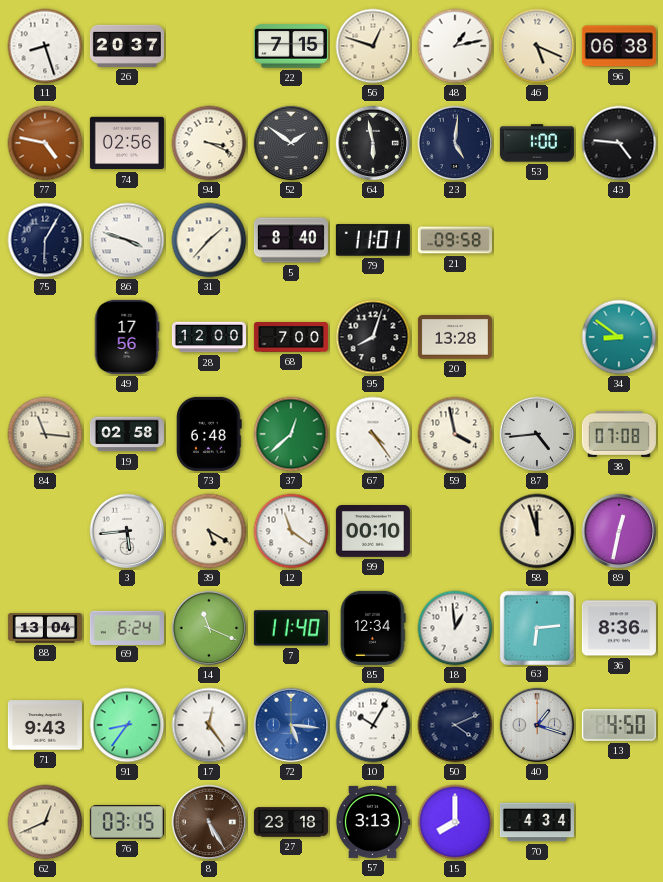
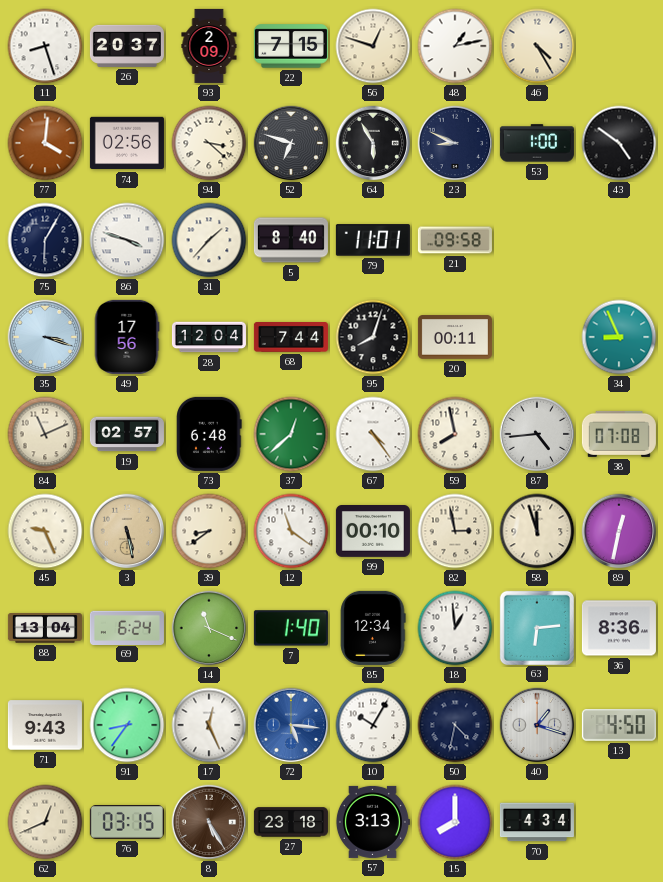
93: none -> 2:09
46: 5:19 -> 4:25
96: 06:38 -> none
77: 4:47 -> 4:01
94: 3:19 -> 3:22
52: 1:51 -> 6:48
64: 5:58 -> 5:55
23: 5:01 -> 8:49
43: 4:46 -> 4:51
35: none -> 3:18
28: 12:00 -> 12:04
68: 7:00 -> 7:44
20: 13:28 -> 00:11
34: 8:51 -> 8:56
84: 11:16 -> 11:11
19: 02:58 -> 02:57
59: 3:58 -> 7:58
45: none -> 9:26
3: 5:44 -> 5:28
3 dial: white -> champagne
39: 5:20 -> 8:39
82: none -> 2:58
7: 11:40 -> 1:40
17: 12:24 -> 12:26
50: 4:11 -> 4:32
